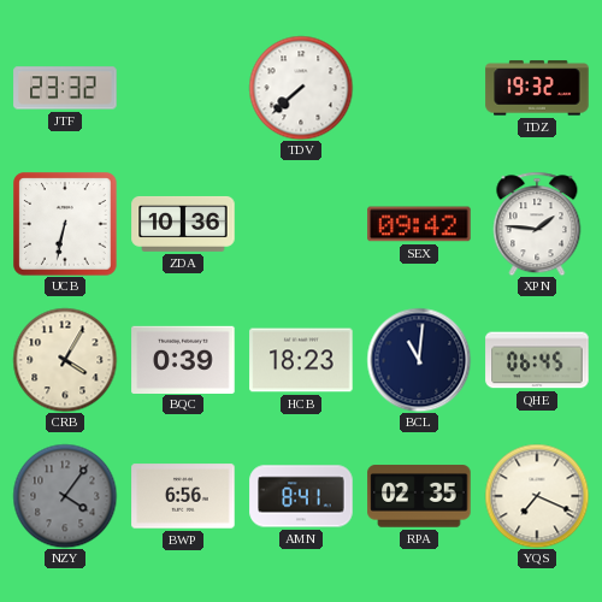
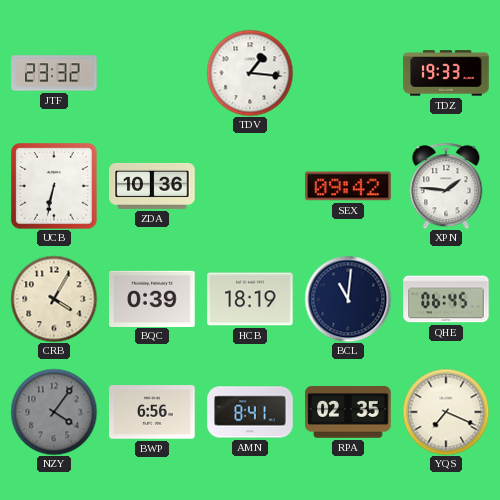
TDV: 7:38 -> 1:16
TDZ: 19:32 -> 19:33
HCB: 18:23 -> 18:19
